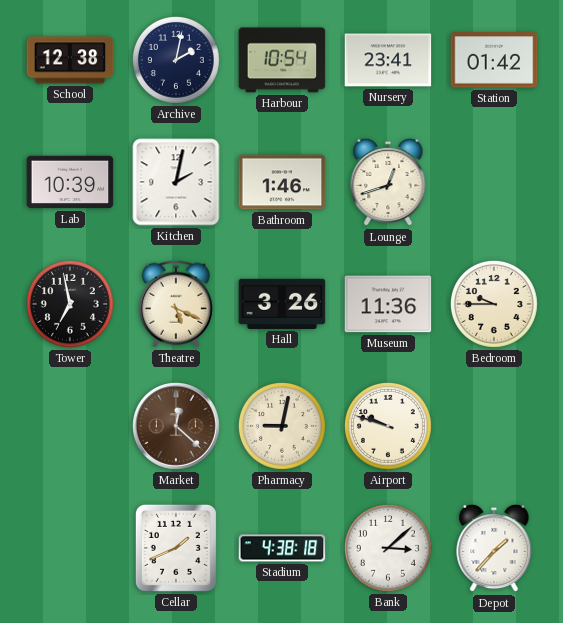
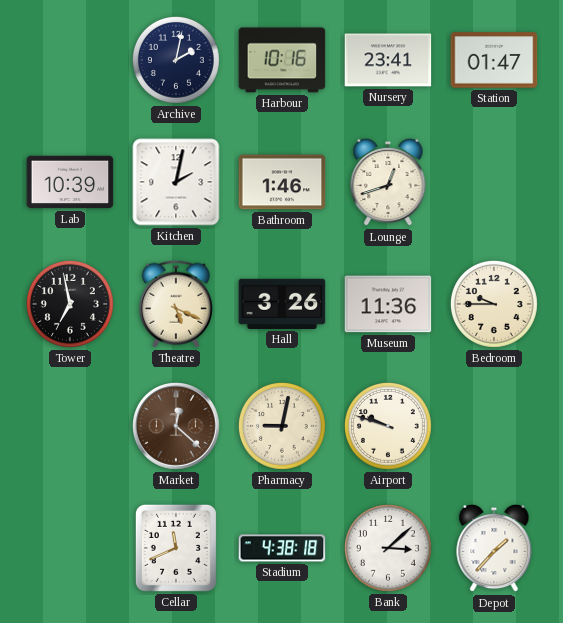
School: 12:38 -> none
Harbour: 10:54 -> 10:16
Station: 01:42 -> 01:47
Cellar: 1:41 -> 11:41
